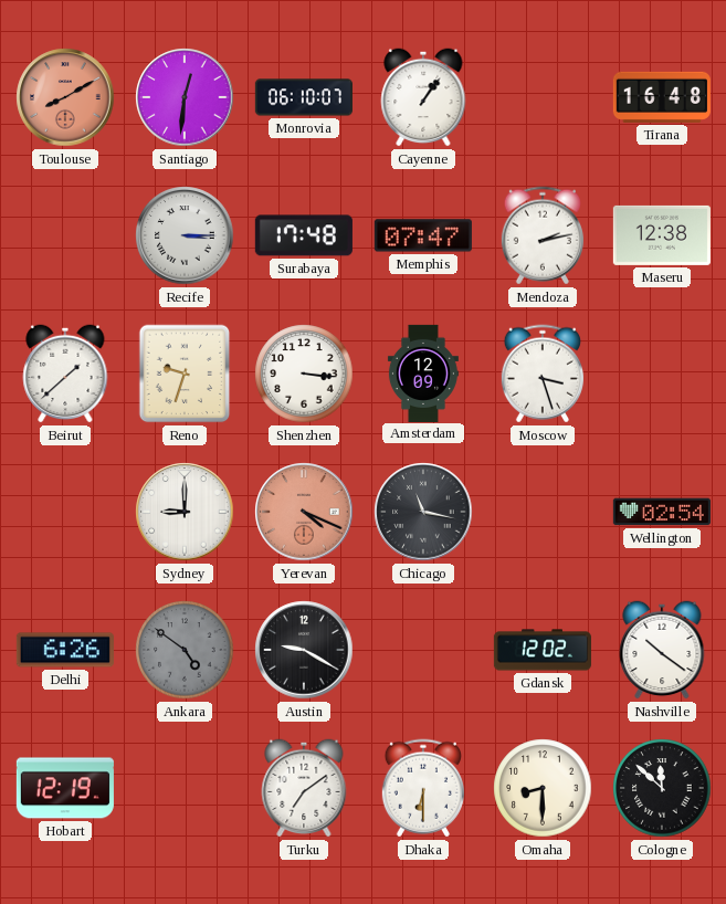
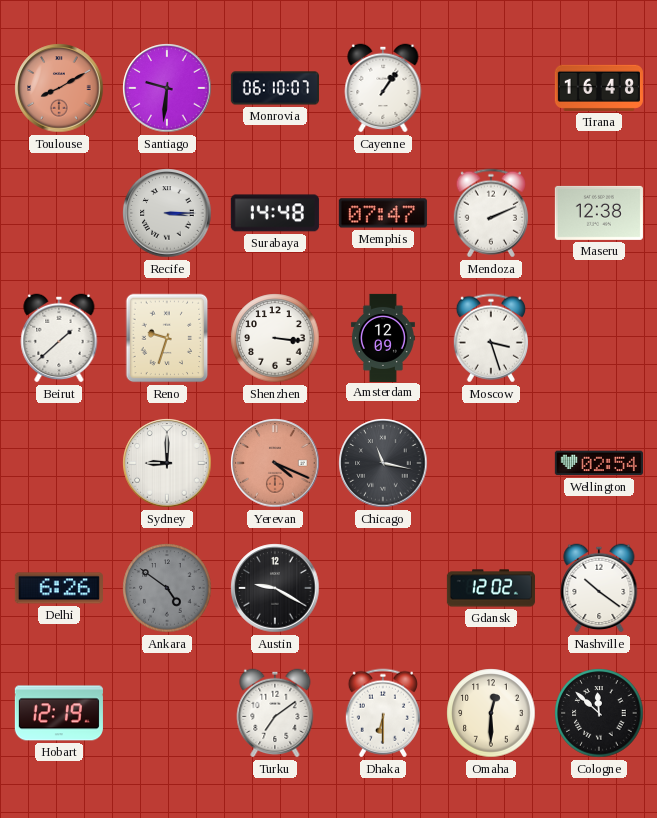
Santiago: 12:31 -> 9:31
Surabaya: 17:48 -> 14:48
Mendoza: 2:13 -> 2:11
Omaha: 8:30 -> 12:30
